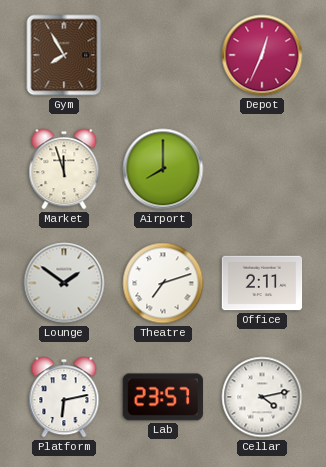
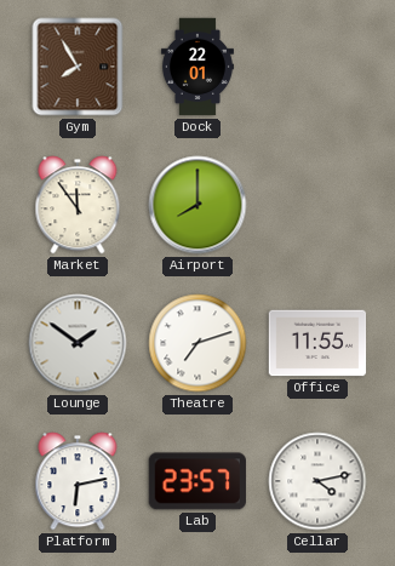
Dock: none -> 22:01
Depot: 12:34 -> none
Market: 11:57 -> 11:54
Office: 2:11 -> 11:55
